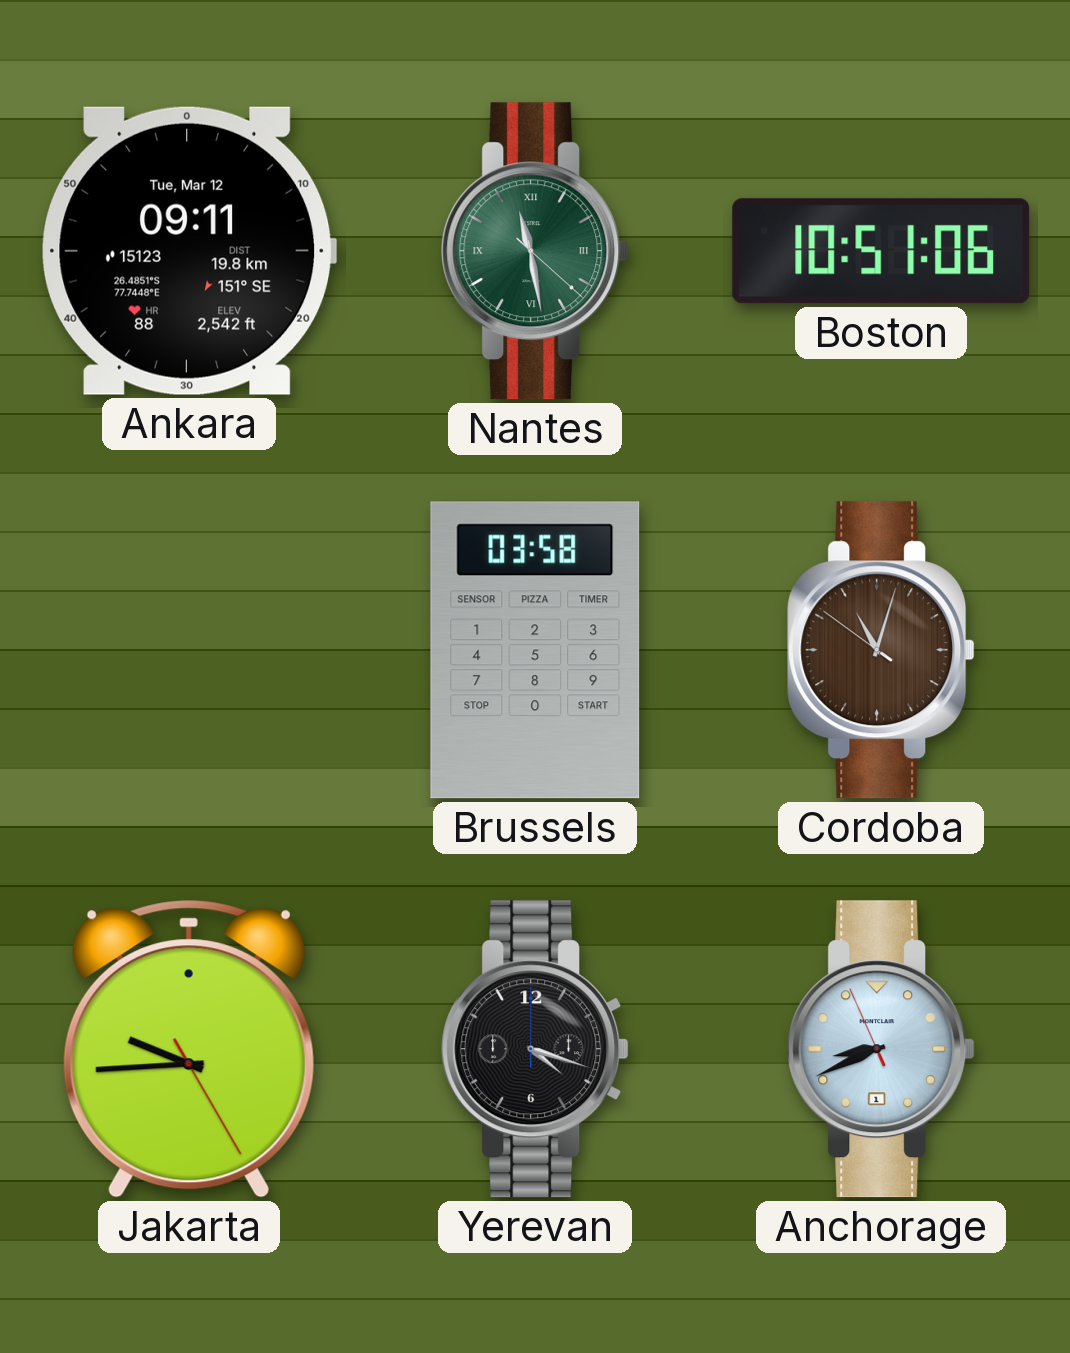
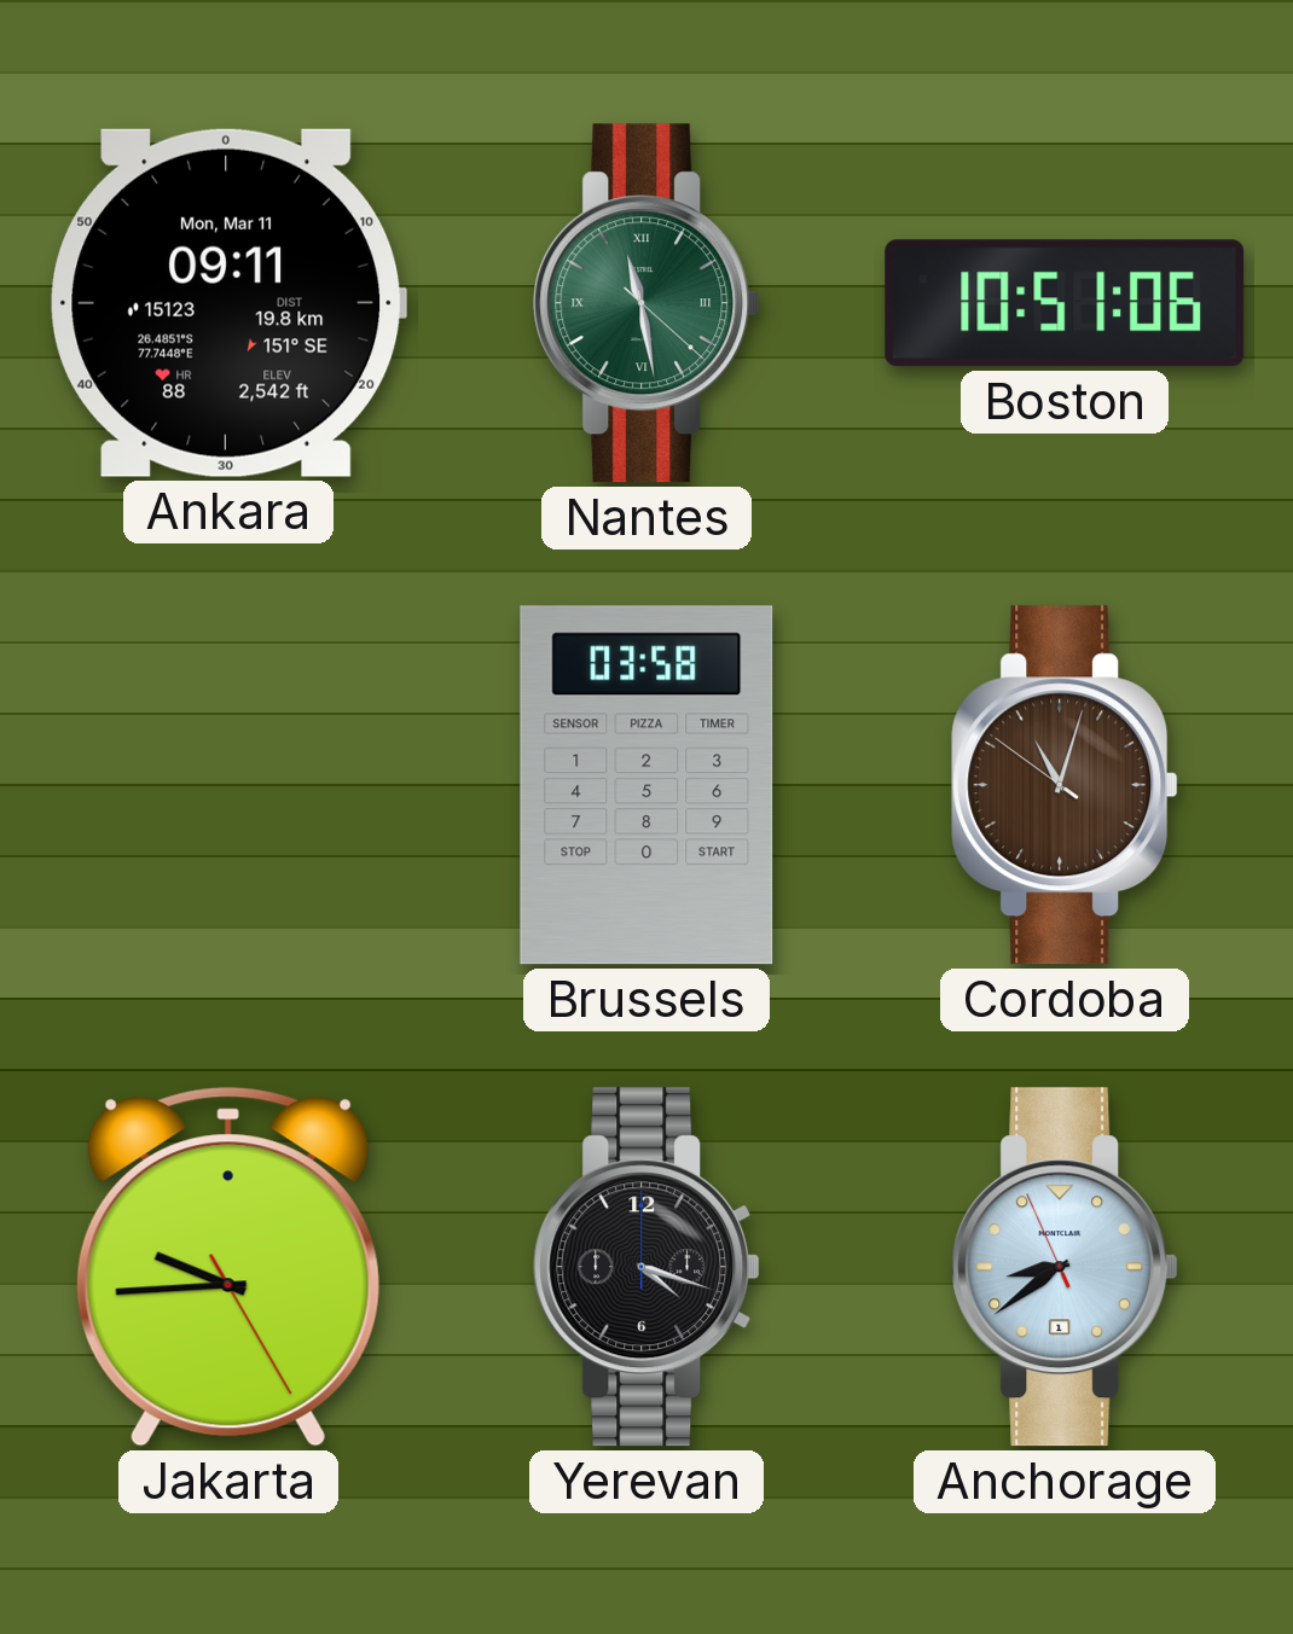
Ankara date: Tue, Mar 12 -> Mon, Mar 11
Anchorage: 8:40 -> 8:38
